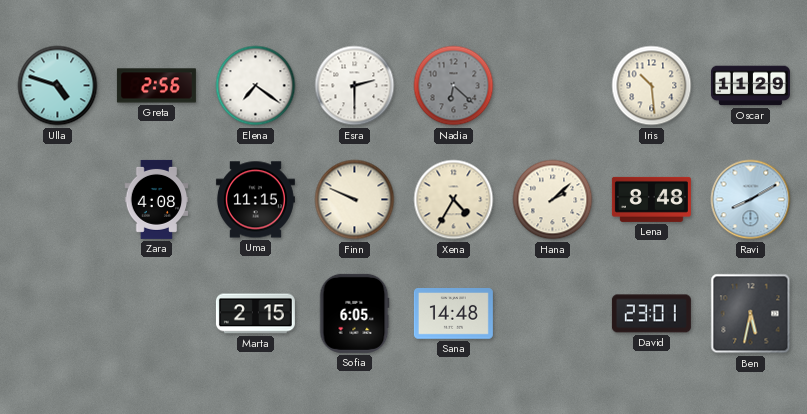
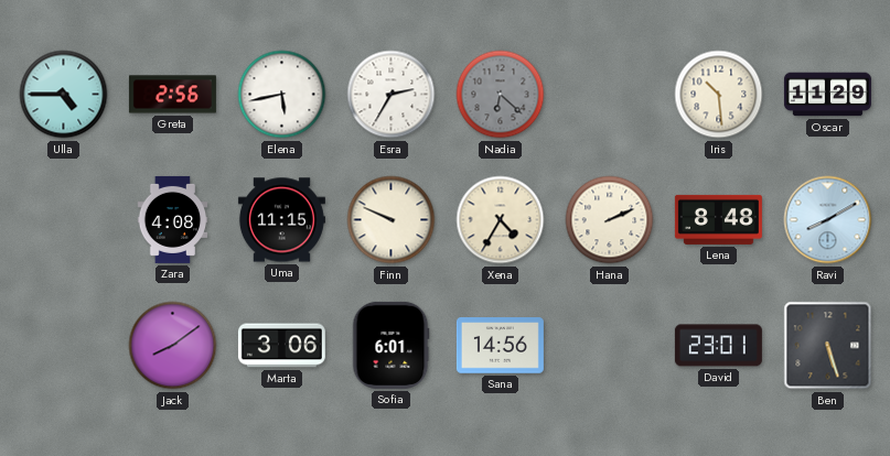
Ulla: 4:48 -> 4:45
Elena: 7:21 -> 5:43
Esra: 2:30 -> 2:35
Hana: 2:08 -> 2:11
Jack: none -> 8:09
Marta: 2:15 -> 3:06
Sofia: 6:05 -> 6:01
Sana: 14:48 -> 14:56
Ben: 5:32 -> 5:27
